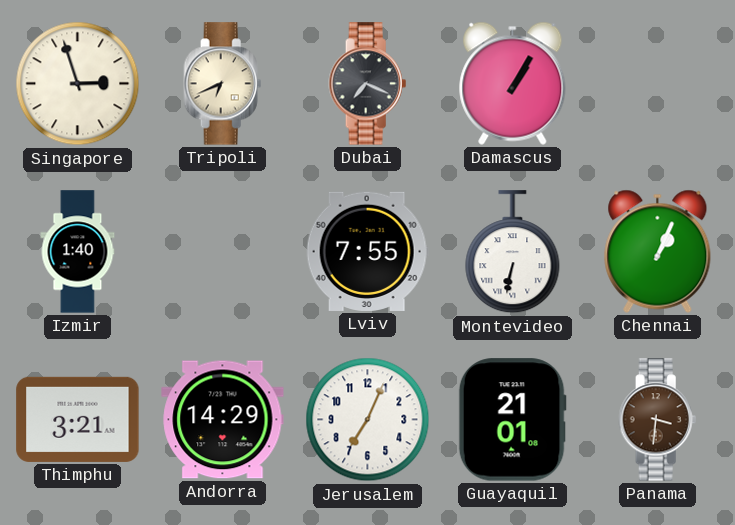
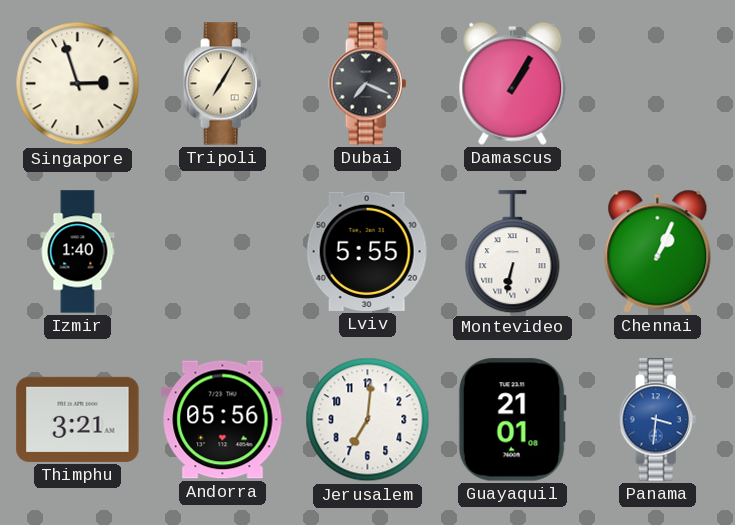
Tripoli: 6:41 -> 7:05
Lviv: 7:55 -> 5:55
Andorra: 14:29 -> 05:56
Jerusalem: 7:04 -> 7:01
Panama dial: brown -> blue
